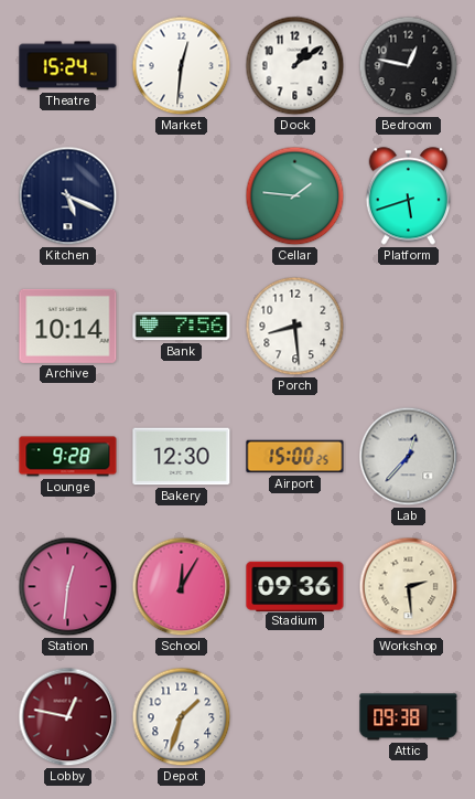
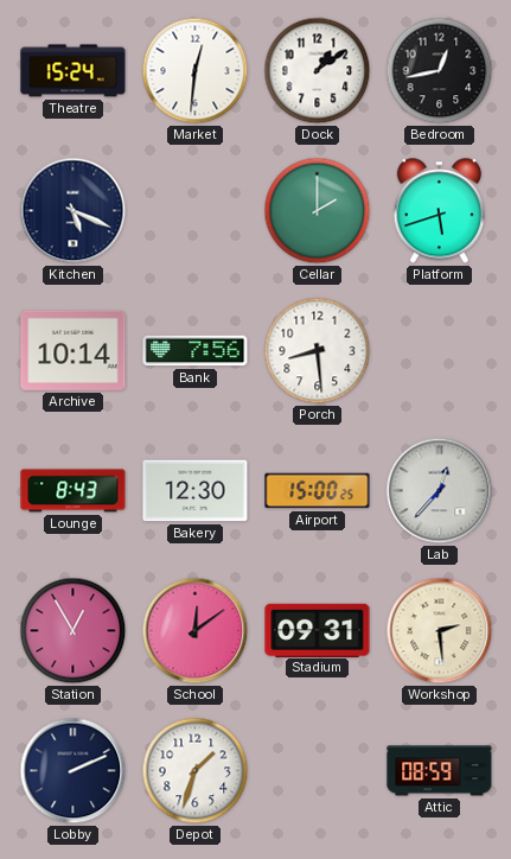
Bedroom: 12:47 -> 12:43
Cellar: 1:46 -> 2:00
Lounge: 9:28 -> 8:43
Station: 12:31 -> 12:55
School: 12:05 -> 12:09
Stadium: 09:36 -> 09:31
Lobby: 12:47 -> 2:11
Lobby dial: burgundy -> navy
Attic: 09:38 -> 08:59
